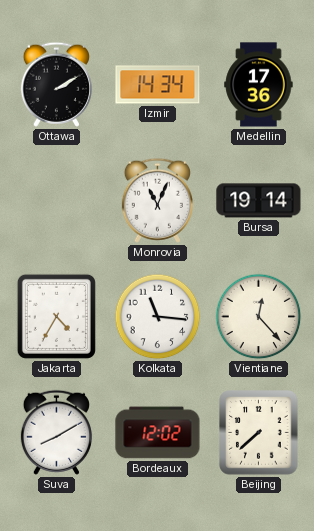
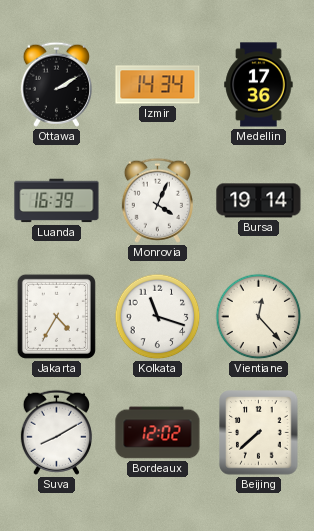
Luanda: none -> 16:39
Monrovia: 11:04 -> 4:04
Kolkata: 11:16 -> 11:18
